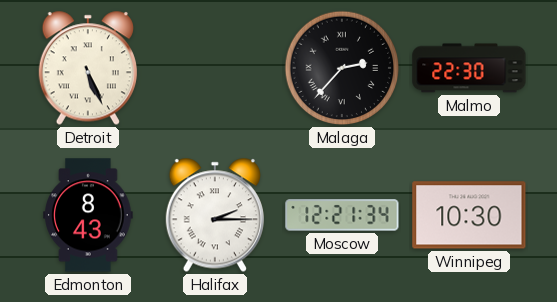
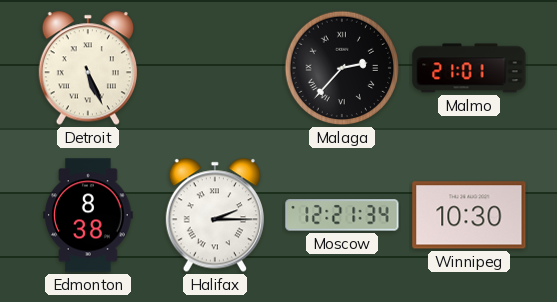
Malmo: 22:30 -> 21:01
Edmonton: 8:43 -> 8:38
